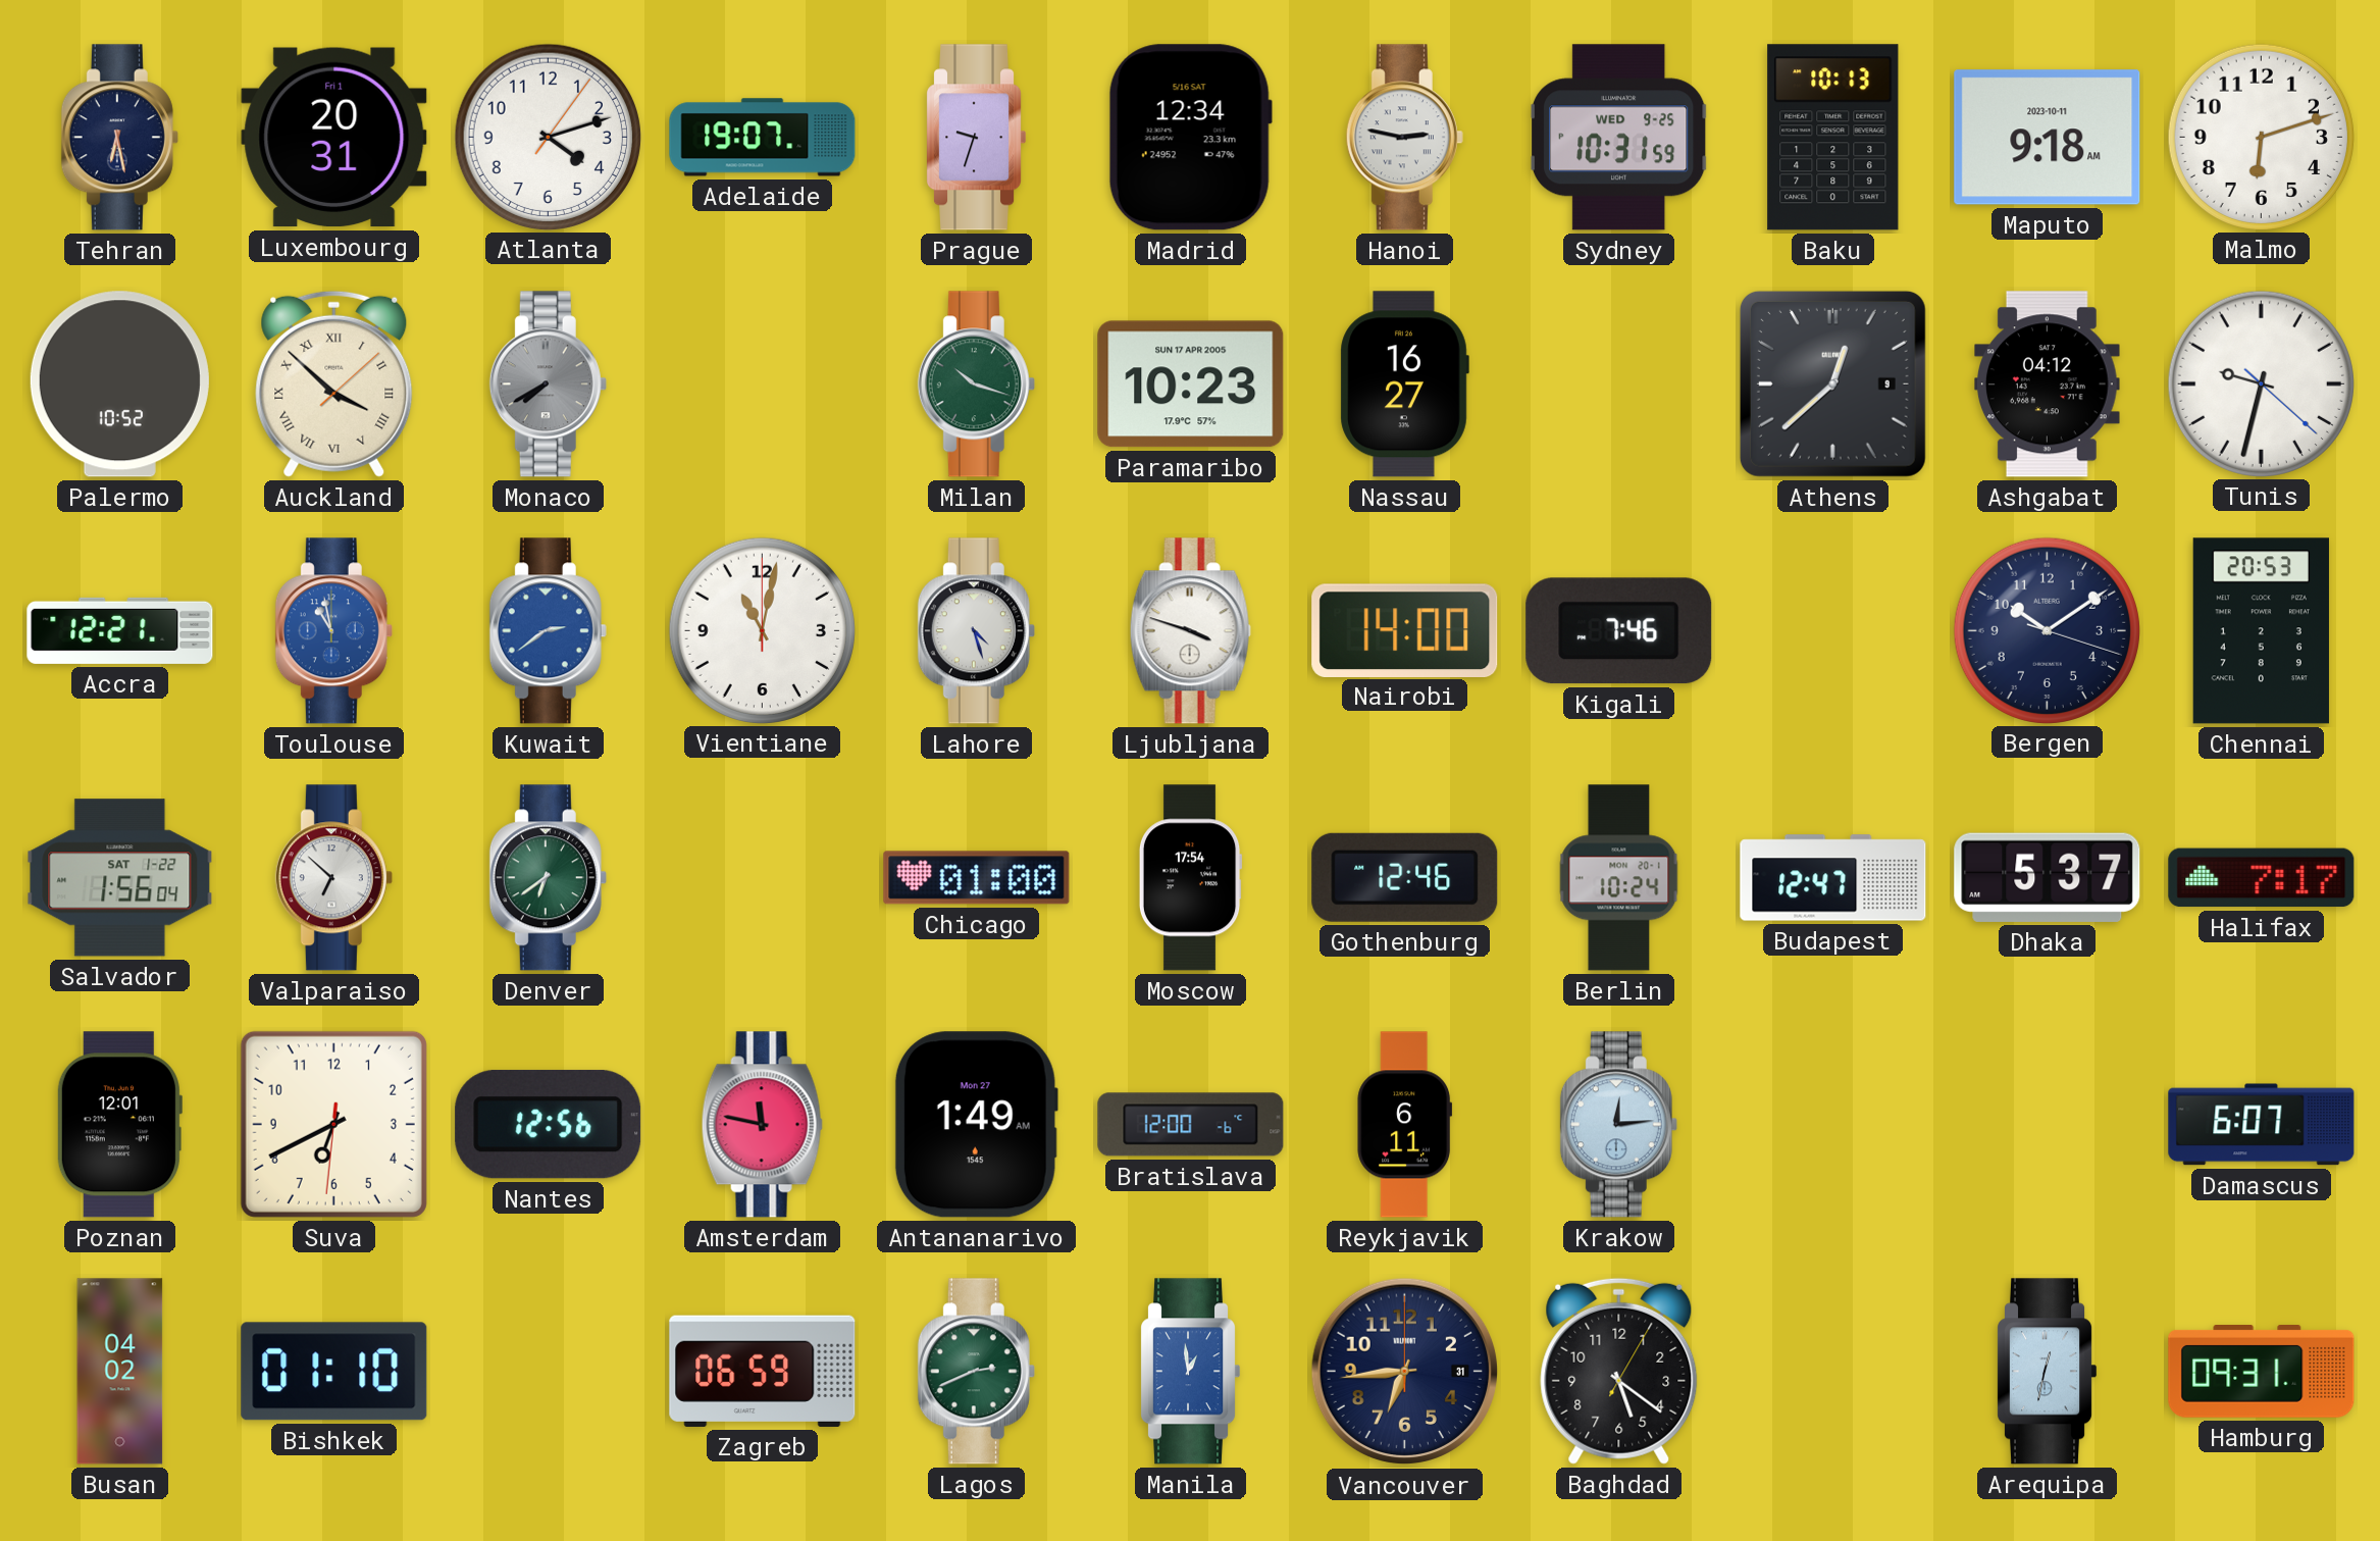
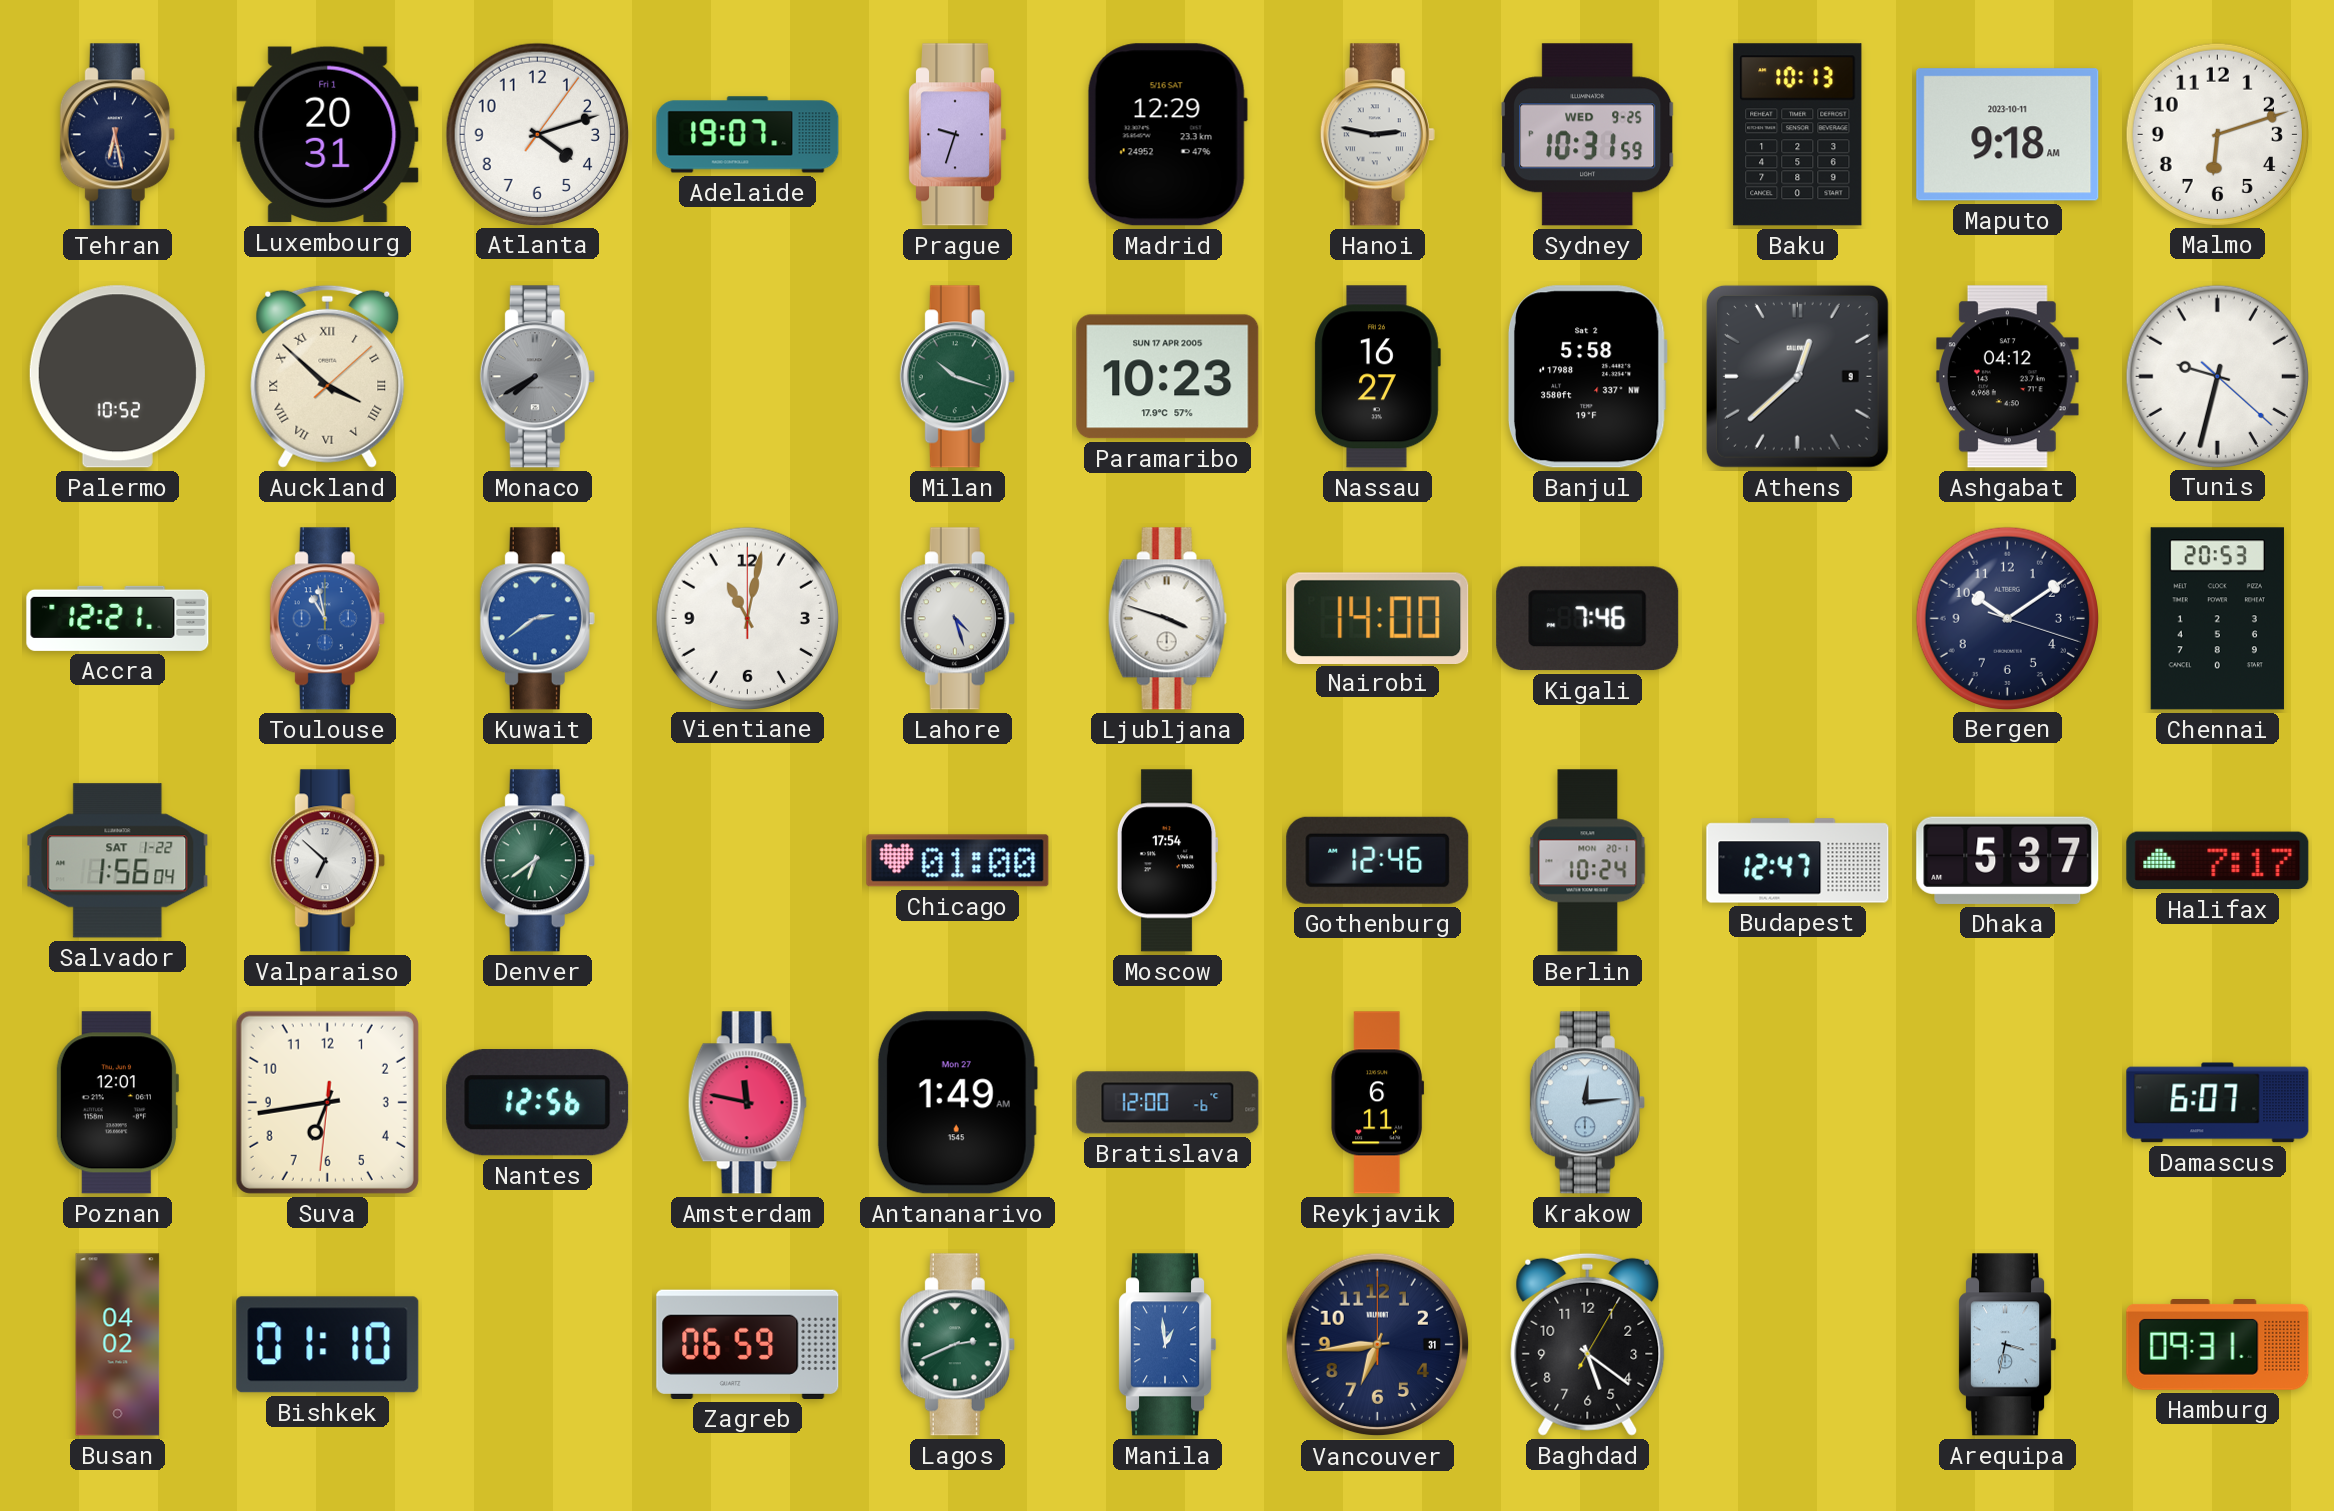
Madrid: 12:34 -> 12:29
Banjul: none -> 5:58
Suva: 6:40 -> 6:43
Arequipa: 12:32 -> 3:32
